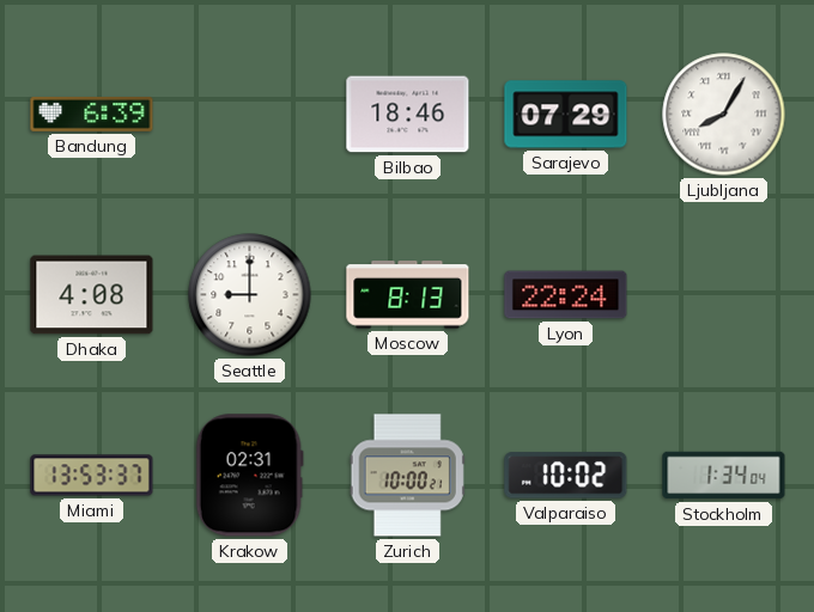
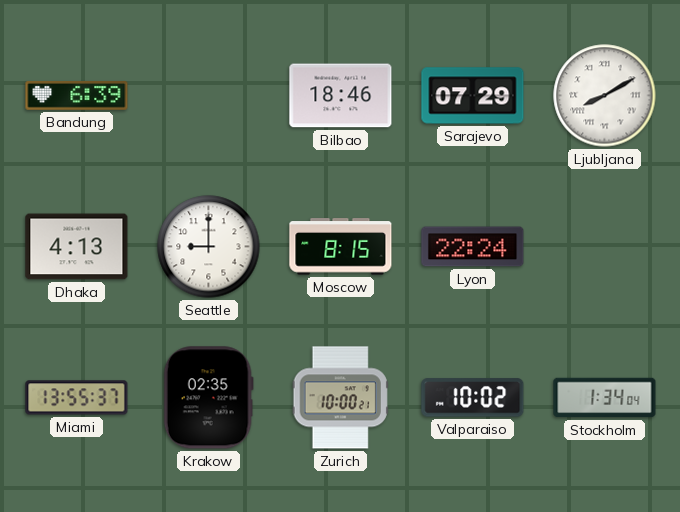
Ljubljana: 8:05 -> 8:10
Dhaka: 4:08 -> 4:13
Moscow: 8:13 -> 8:15
Miami: 13:53 -> 13:55
Krakow: 02:31 -> 02:35
